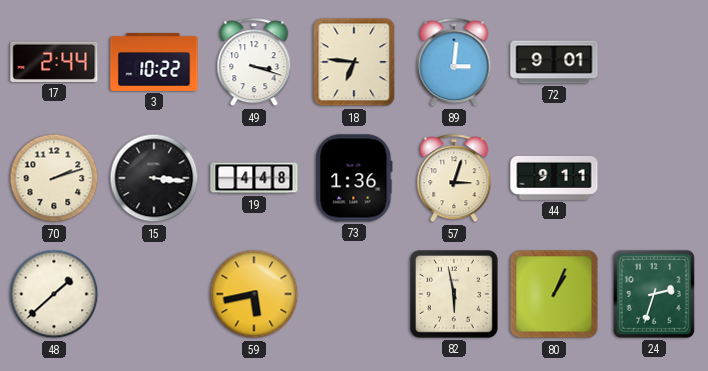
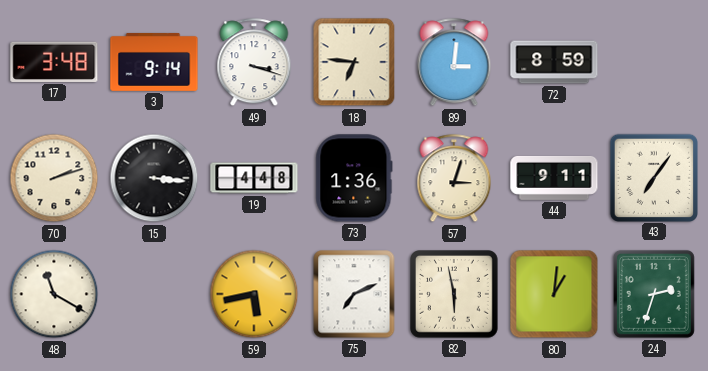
17: 2:44 -> 3:48
3: 10:22 -> 9:14
72: 9:01 -> 8:59
43: none -> 7:06
48: 1:38 -> 11:20
75: none -> 7:11
80: 1:04 -> 1:01
